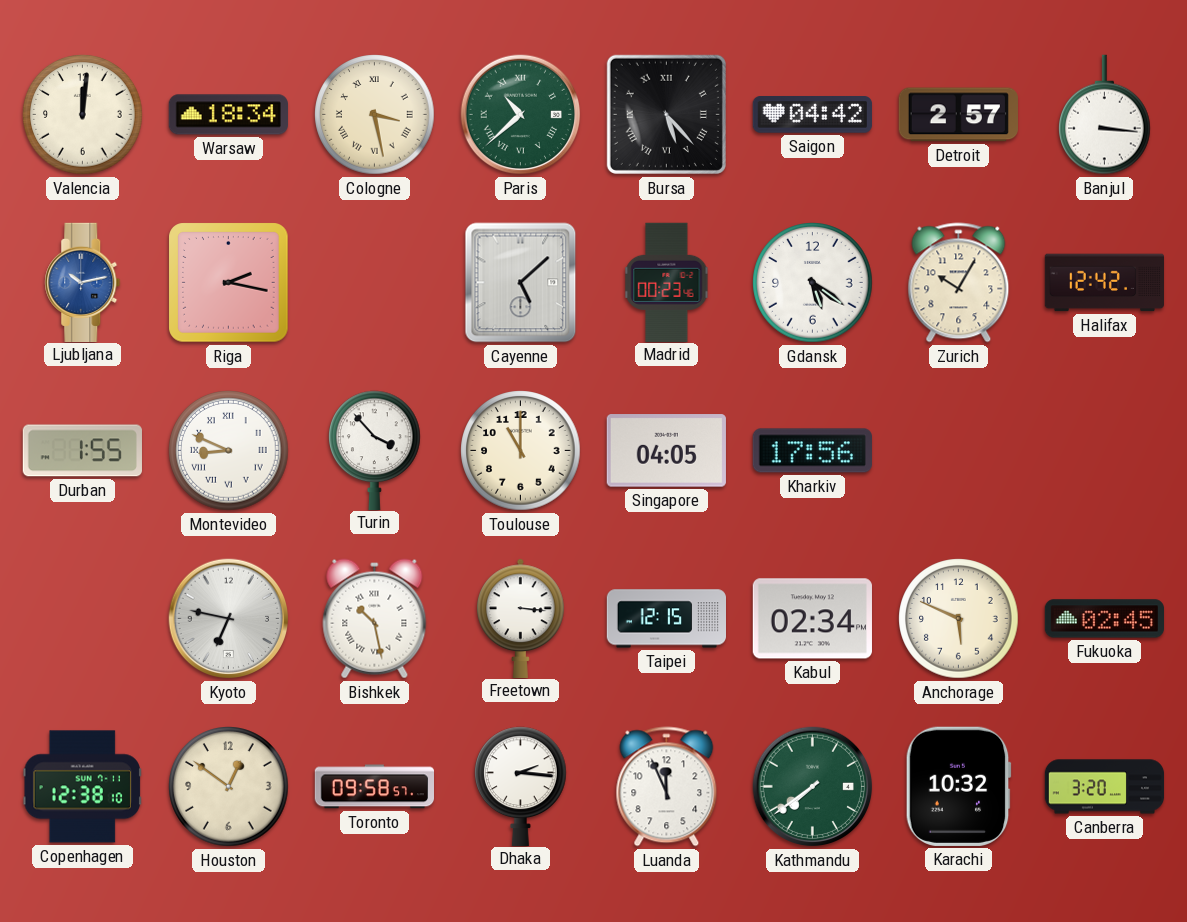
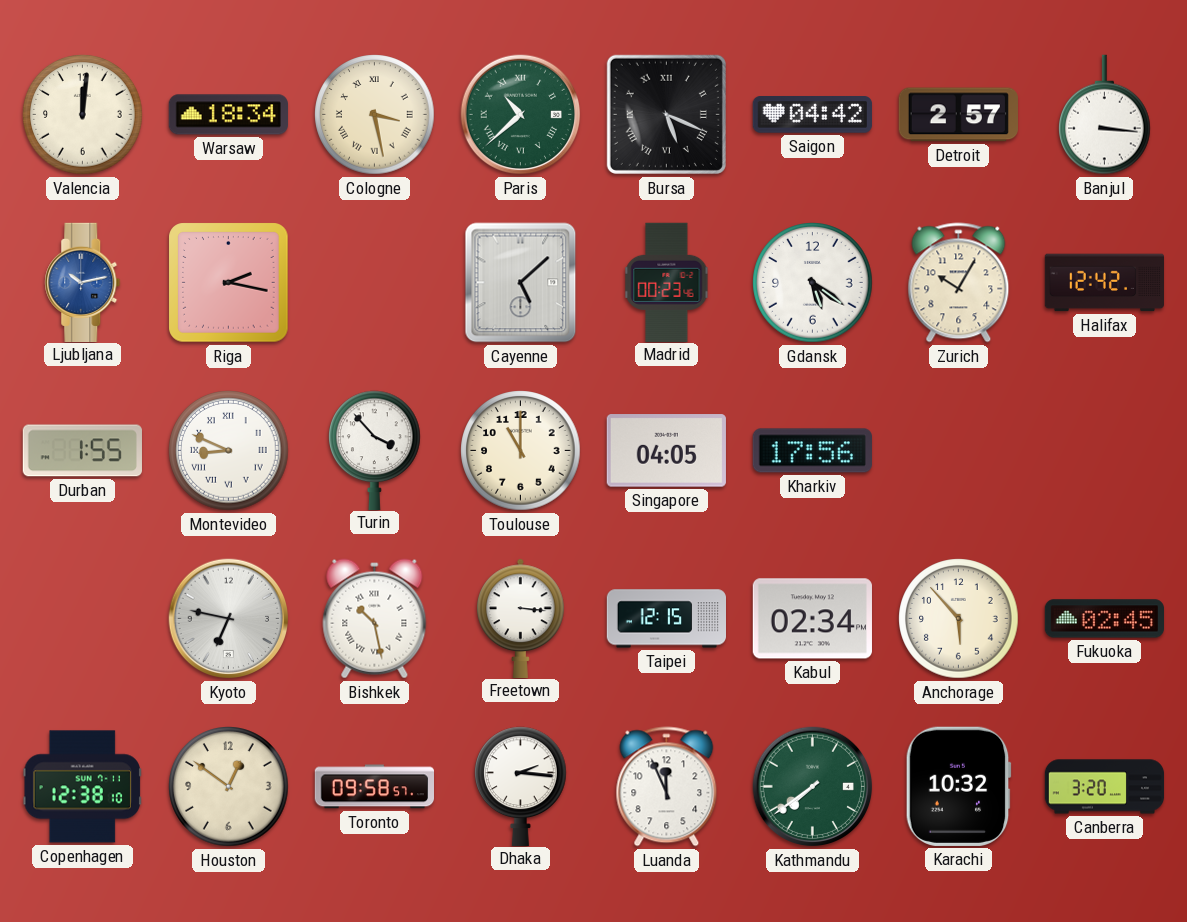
Bursa: 5:23 -> 5:19
Anchorage: 5:49 -> 5:53
